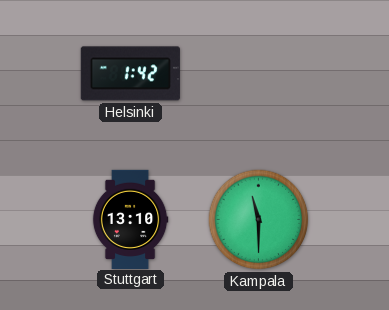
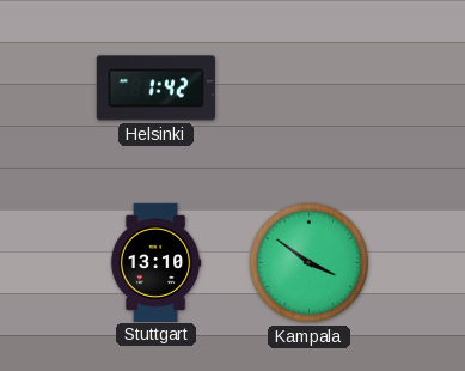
Kampala: 11:30 -> 3:51
